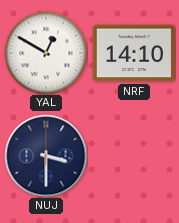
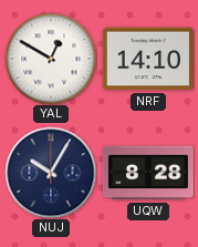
NUJ: 3:30 -> 10:05
UQW: none -> 8:28
